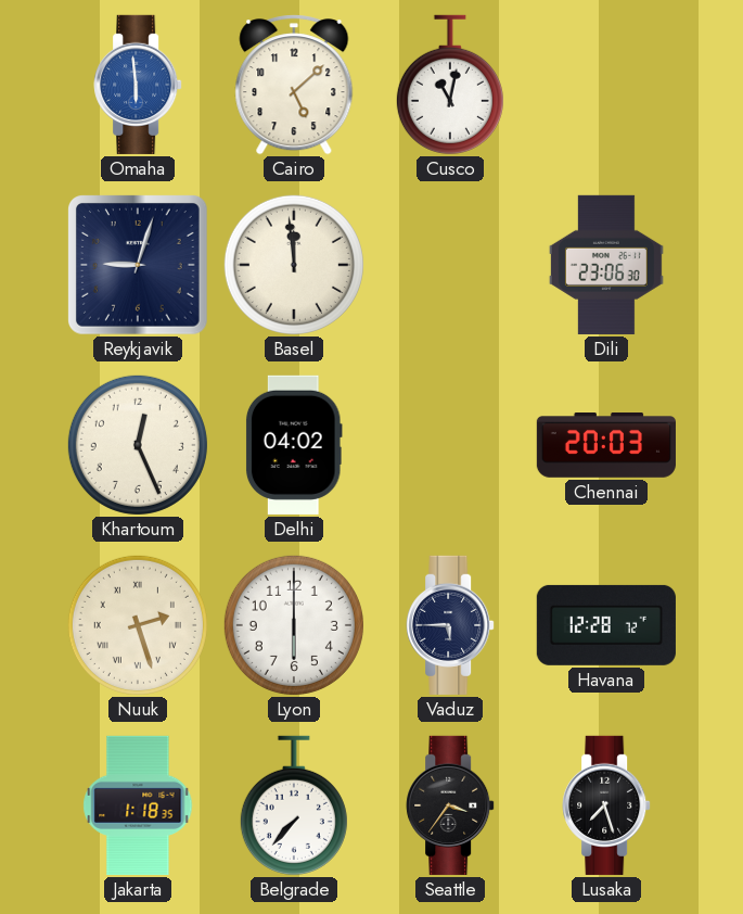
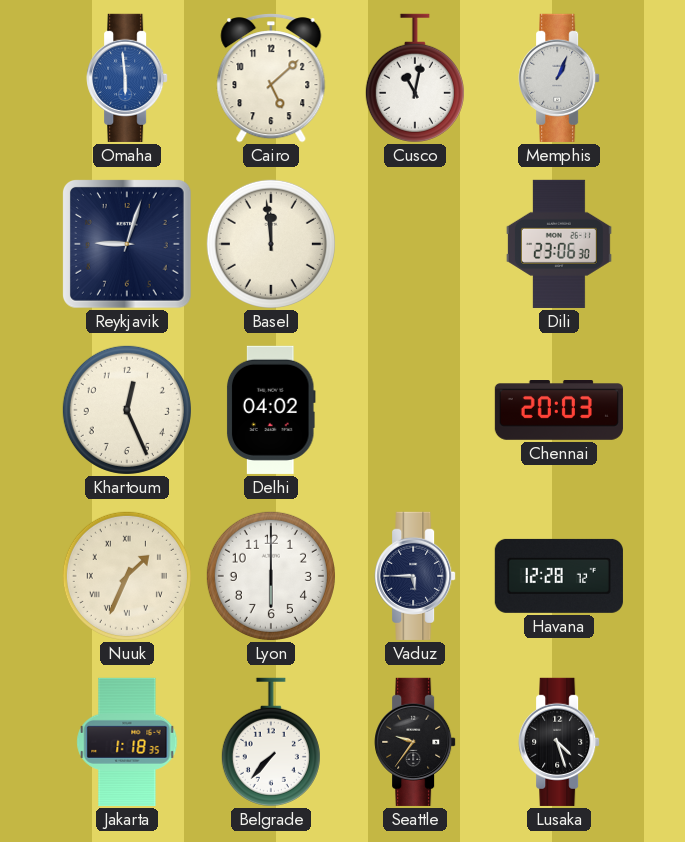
Memphis: none -> 1:04
Nuuk: 2:27 -> 1:34
Seattle: 3:36 -> 9:36
Lusaka: 7:27 -> 4:27
